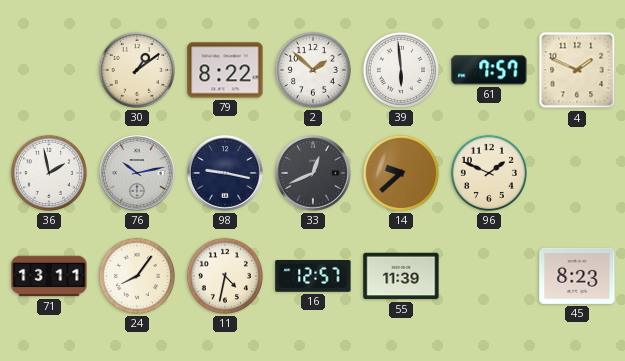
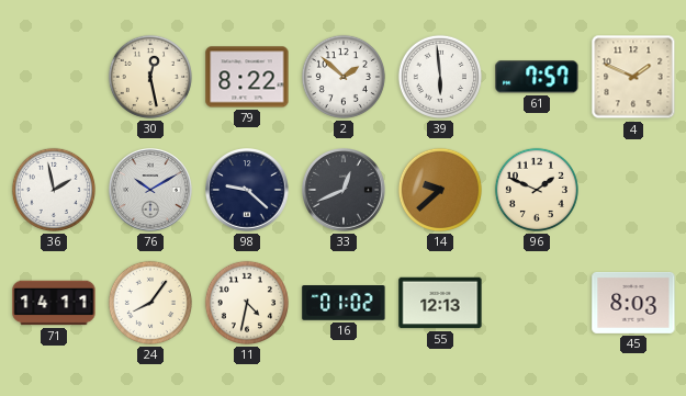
30: 1:09 -> 12:28
76: 10:13 -> 10:10
98: 9:17 -> 9:22
71: 13:11 -> 14:11
16: 12:57 -> 01:02
55: 11:39 -> 12:13
45: 8:23 -> 8:03
